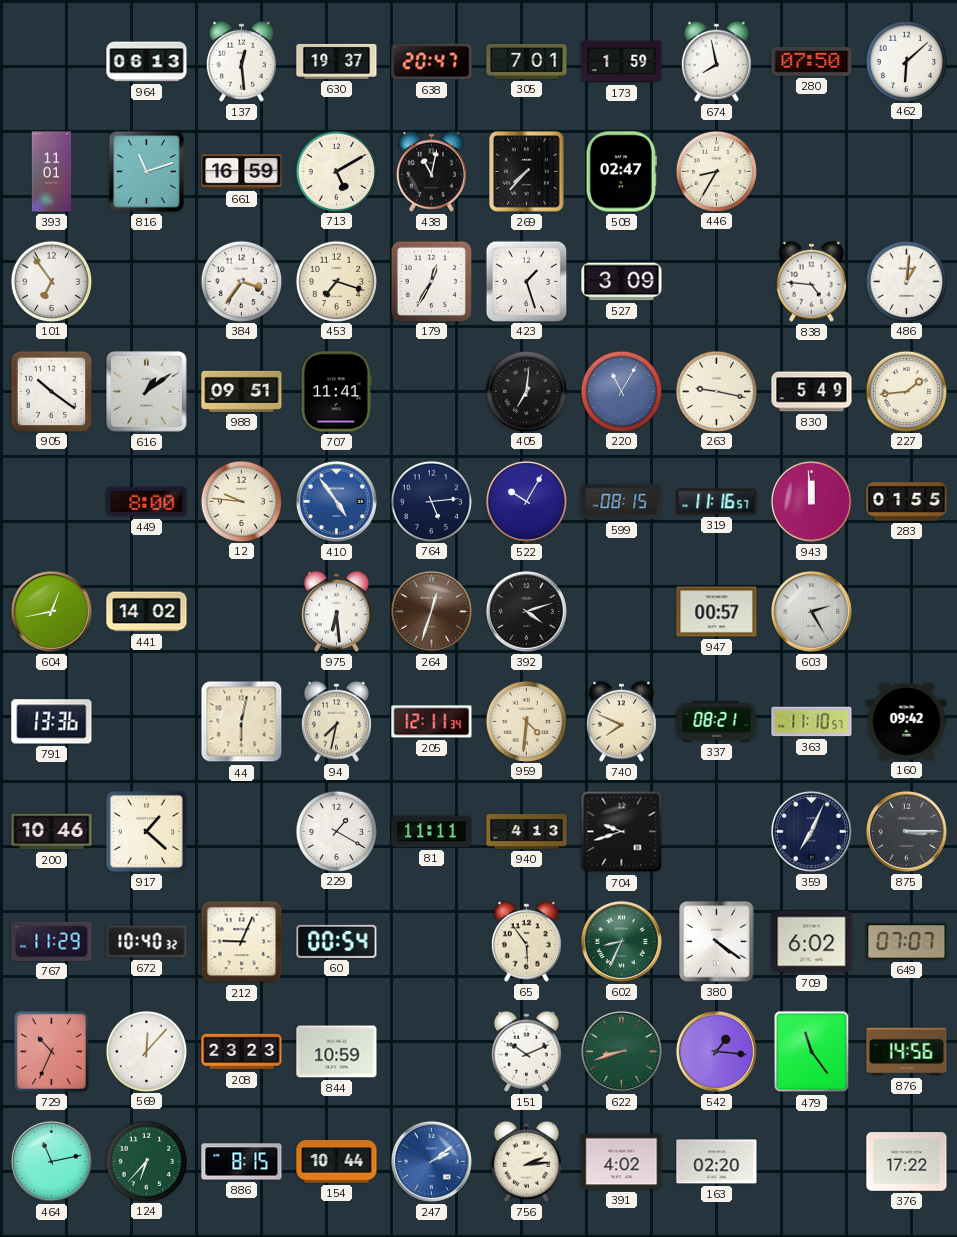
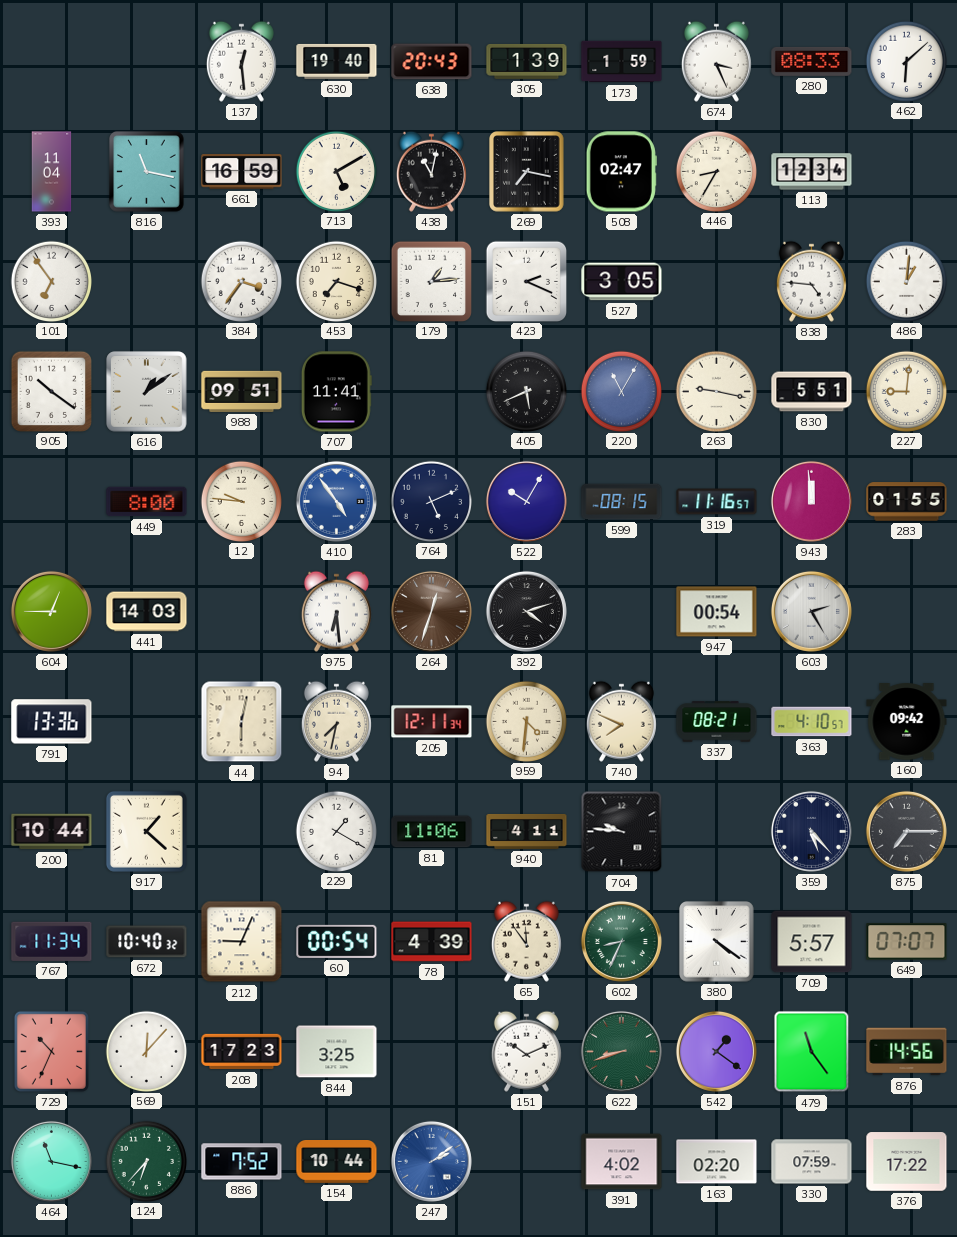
964: 06:13 -> none
630: 19:37 -> 19:40
638: 20:47 -> 20:43
305: 7:01 -> 1:39
674: 7:58 -> 3:26
280: 07:50 -> 08:33
393: 11:01 -> 11:04
816: 11:12 -> 11:17
269: 7:37 -> 7:17
113: none -> 12:34
179: 12:35 -> 1:14
423: 1:27 -> 2:19
527: 3:09 -> 3:05
405: 7:01 -> 5:41
830: 5:49 -> 5:51
227: 1:44 -> 9:01
764: 5:14 -> 5:11
604: 12:43 -> 12:45
441: 14:02 -> 14:03
947: 00:57 -> 00:54
363: 11:10 -> 4:10
200: 10:46 -> 10:44
81: 11:11 -> 11:06
940: 4:13 -> 4:11
704: 9:42 -> 9:46
359: 7:04 -> 5:23
875: 3:15 -> 7:15
767: 11:29 -> 11:34
78: none -> 4:39
65: 5:54 -> 11:54
709: 6:02 -> 5:57
208: 23:23 -> 17:23
844: 10:59 -> 3:25
542: 1:16 -> 1:21
464: 11:13 -> 11:17
886: 8:15 -> 7:52
756: 2:14 -> none
330: none -> 07:59
